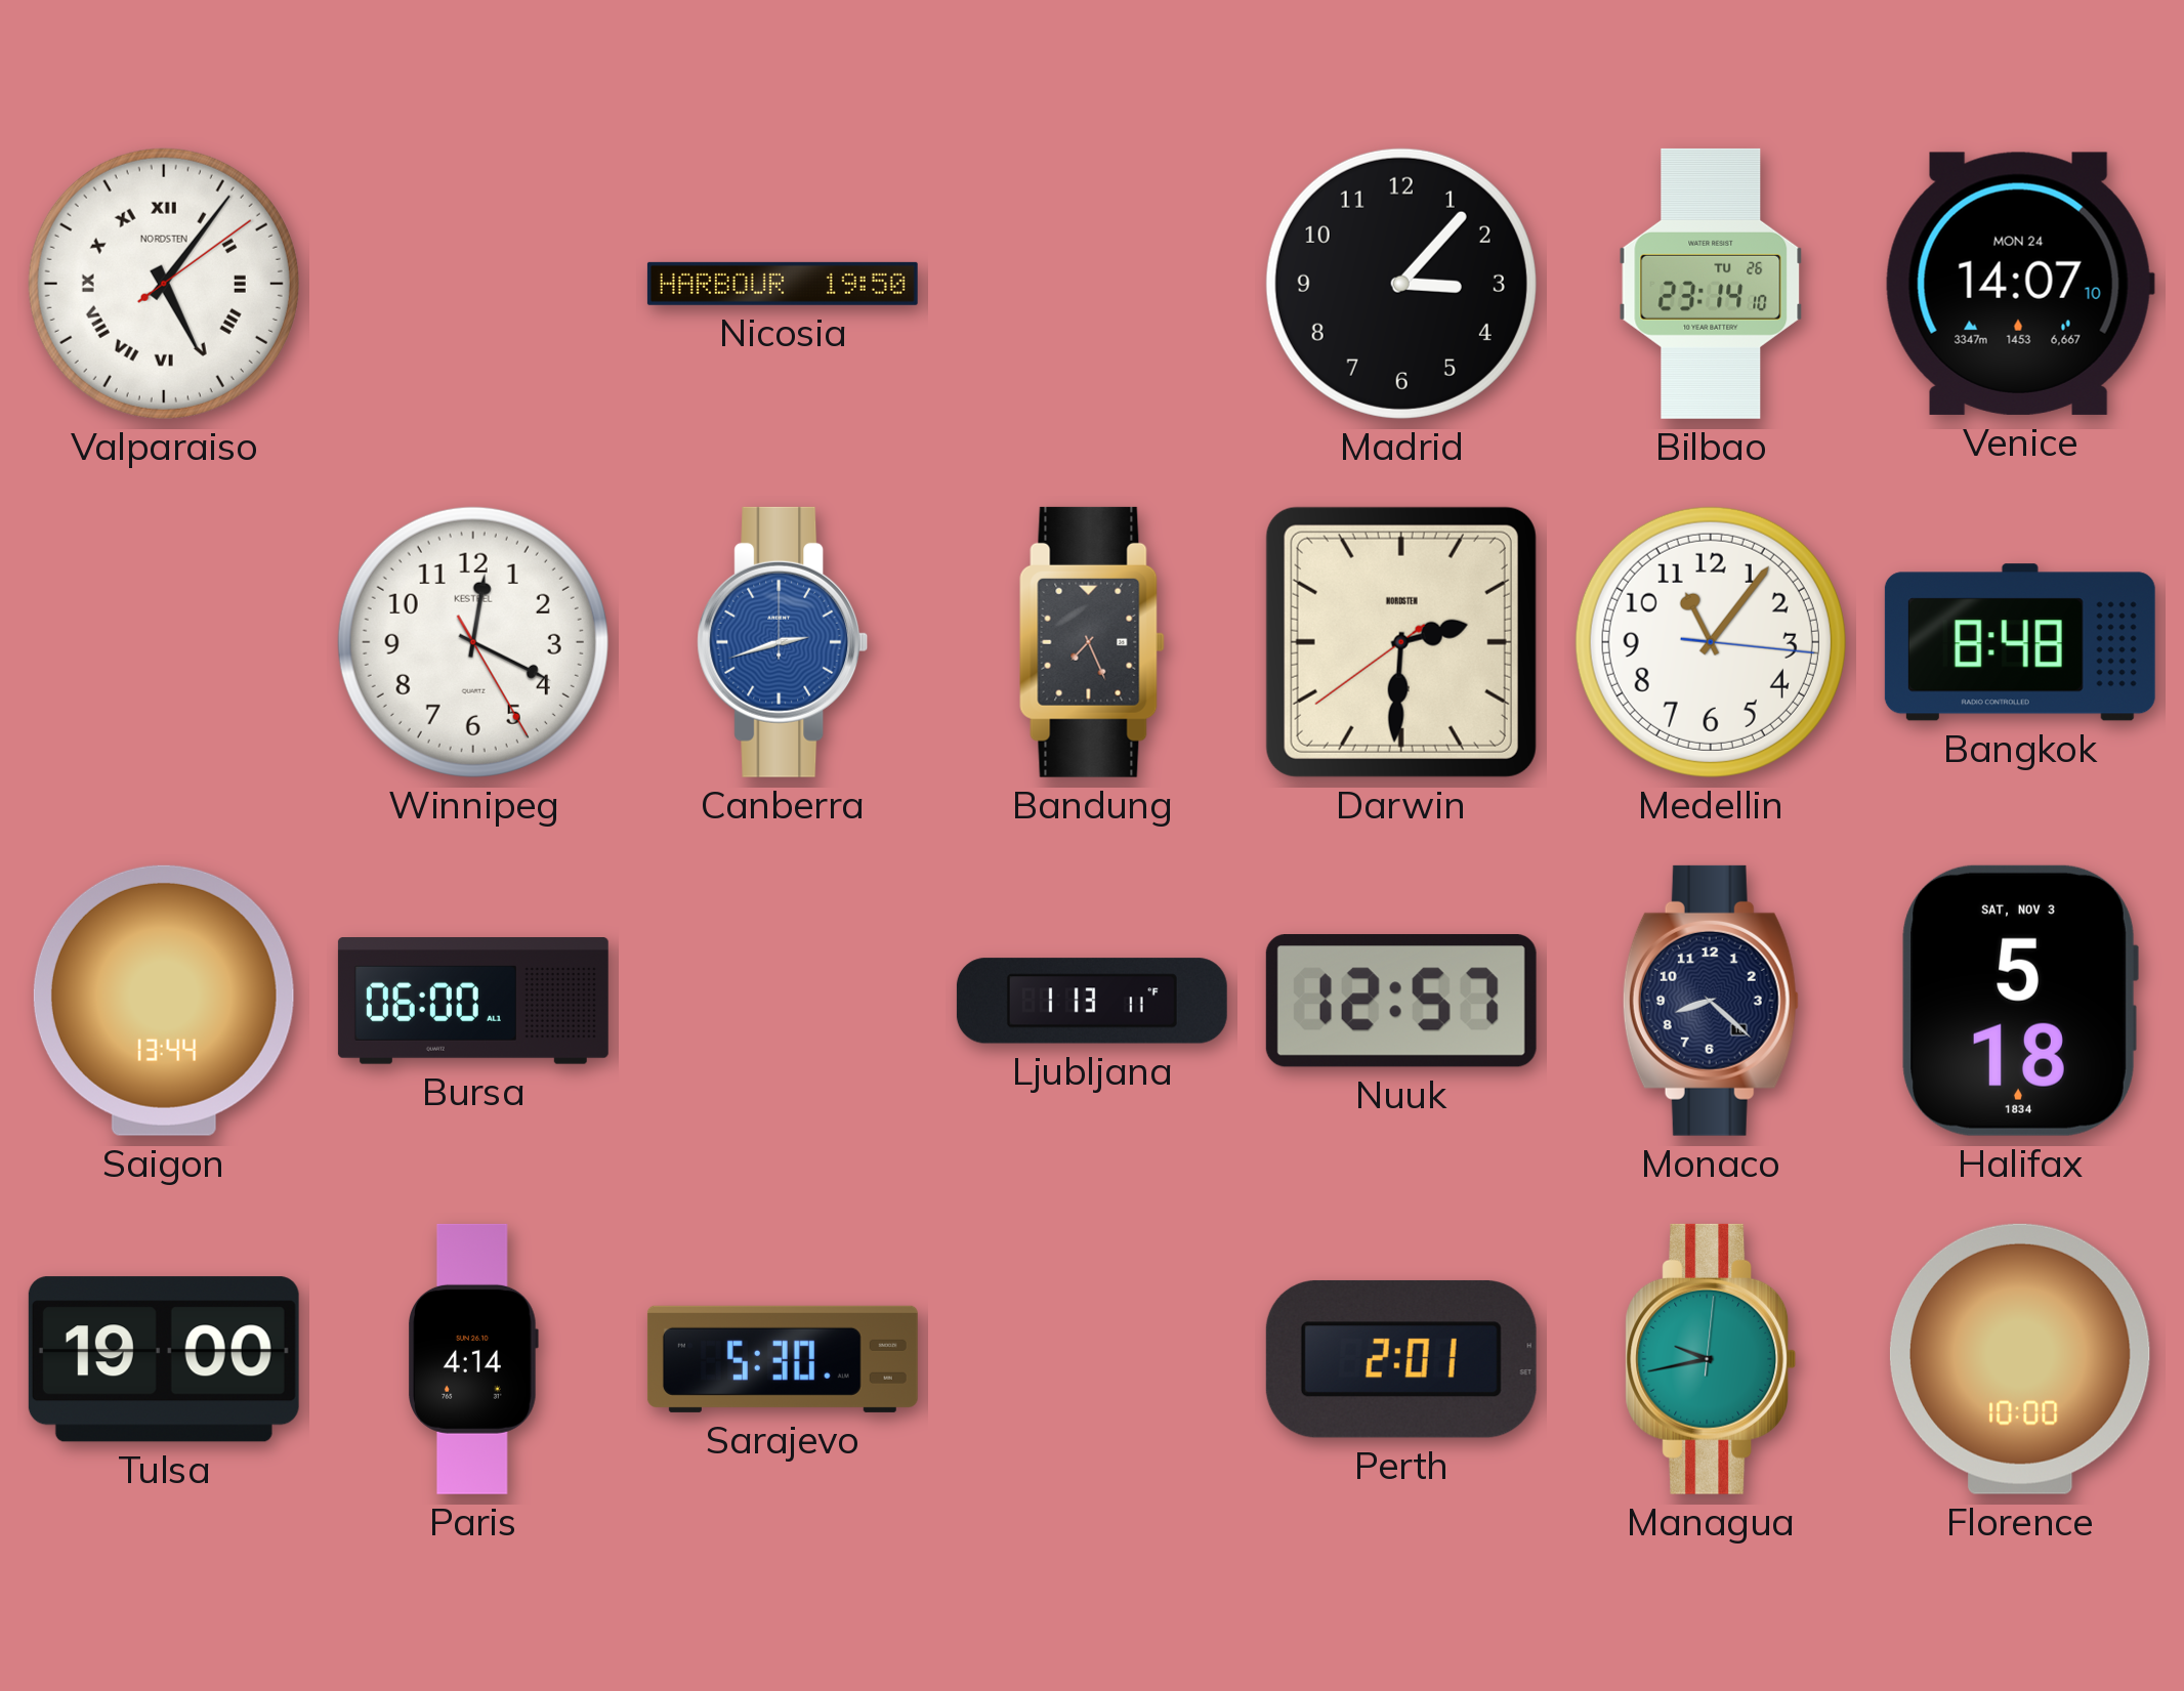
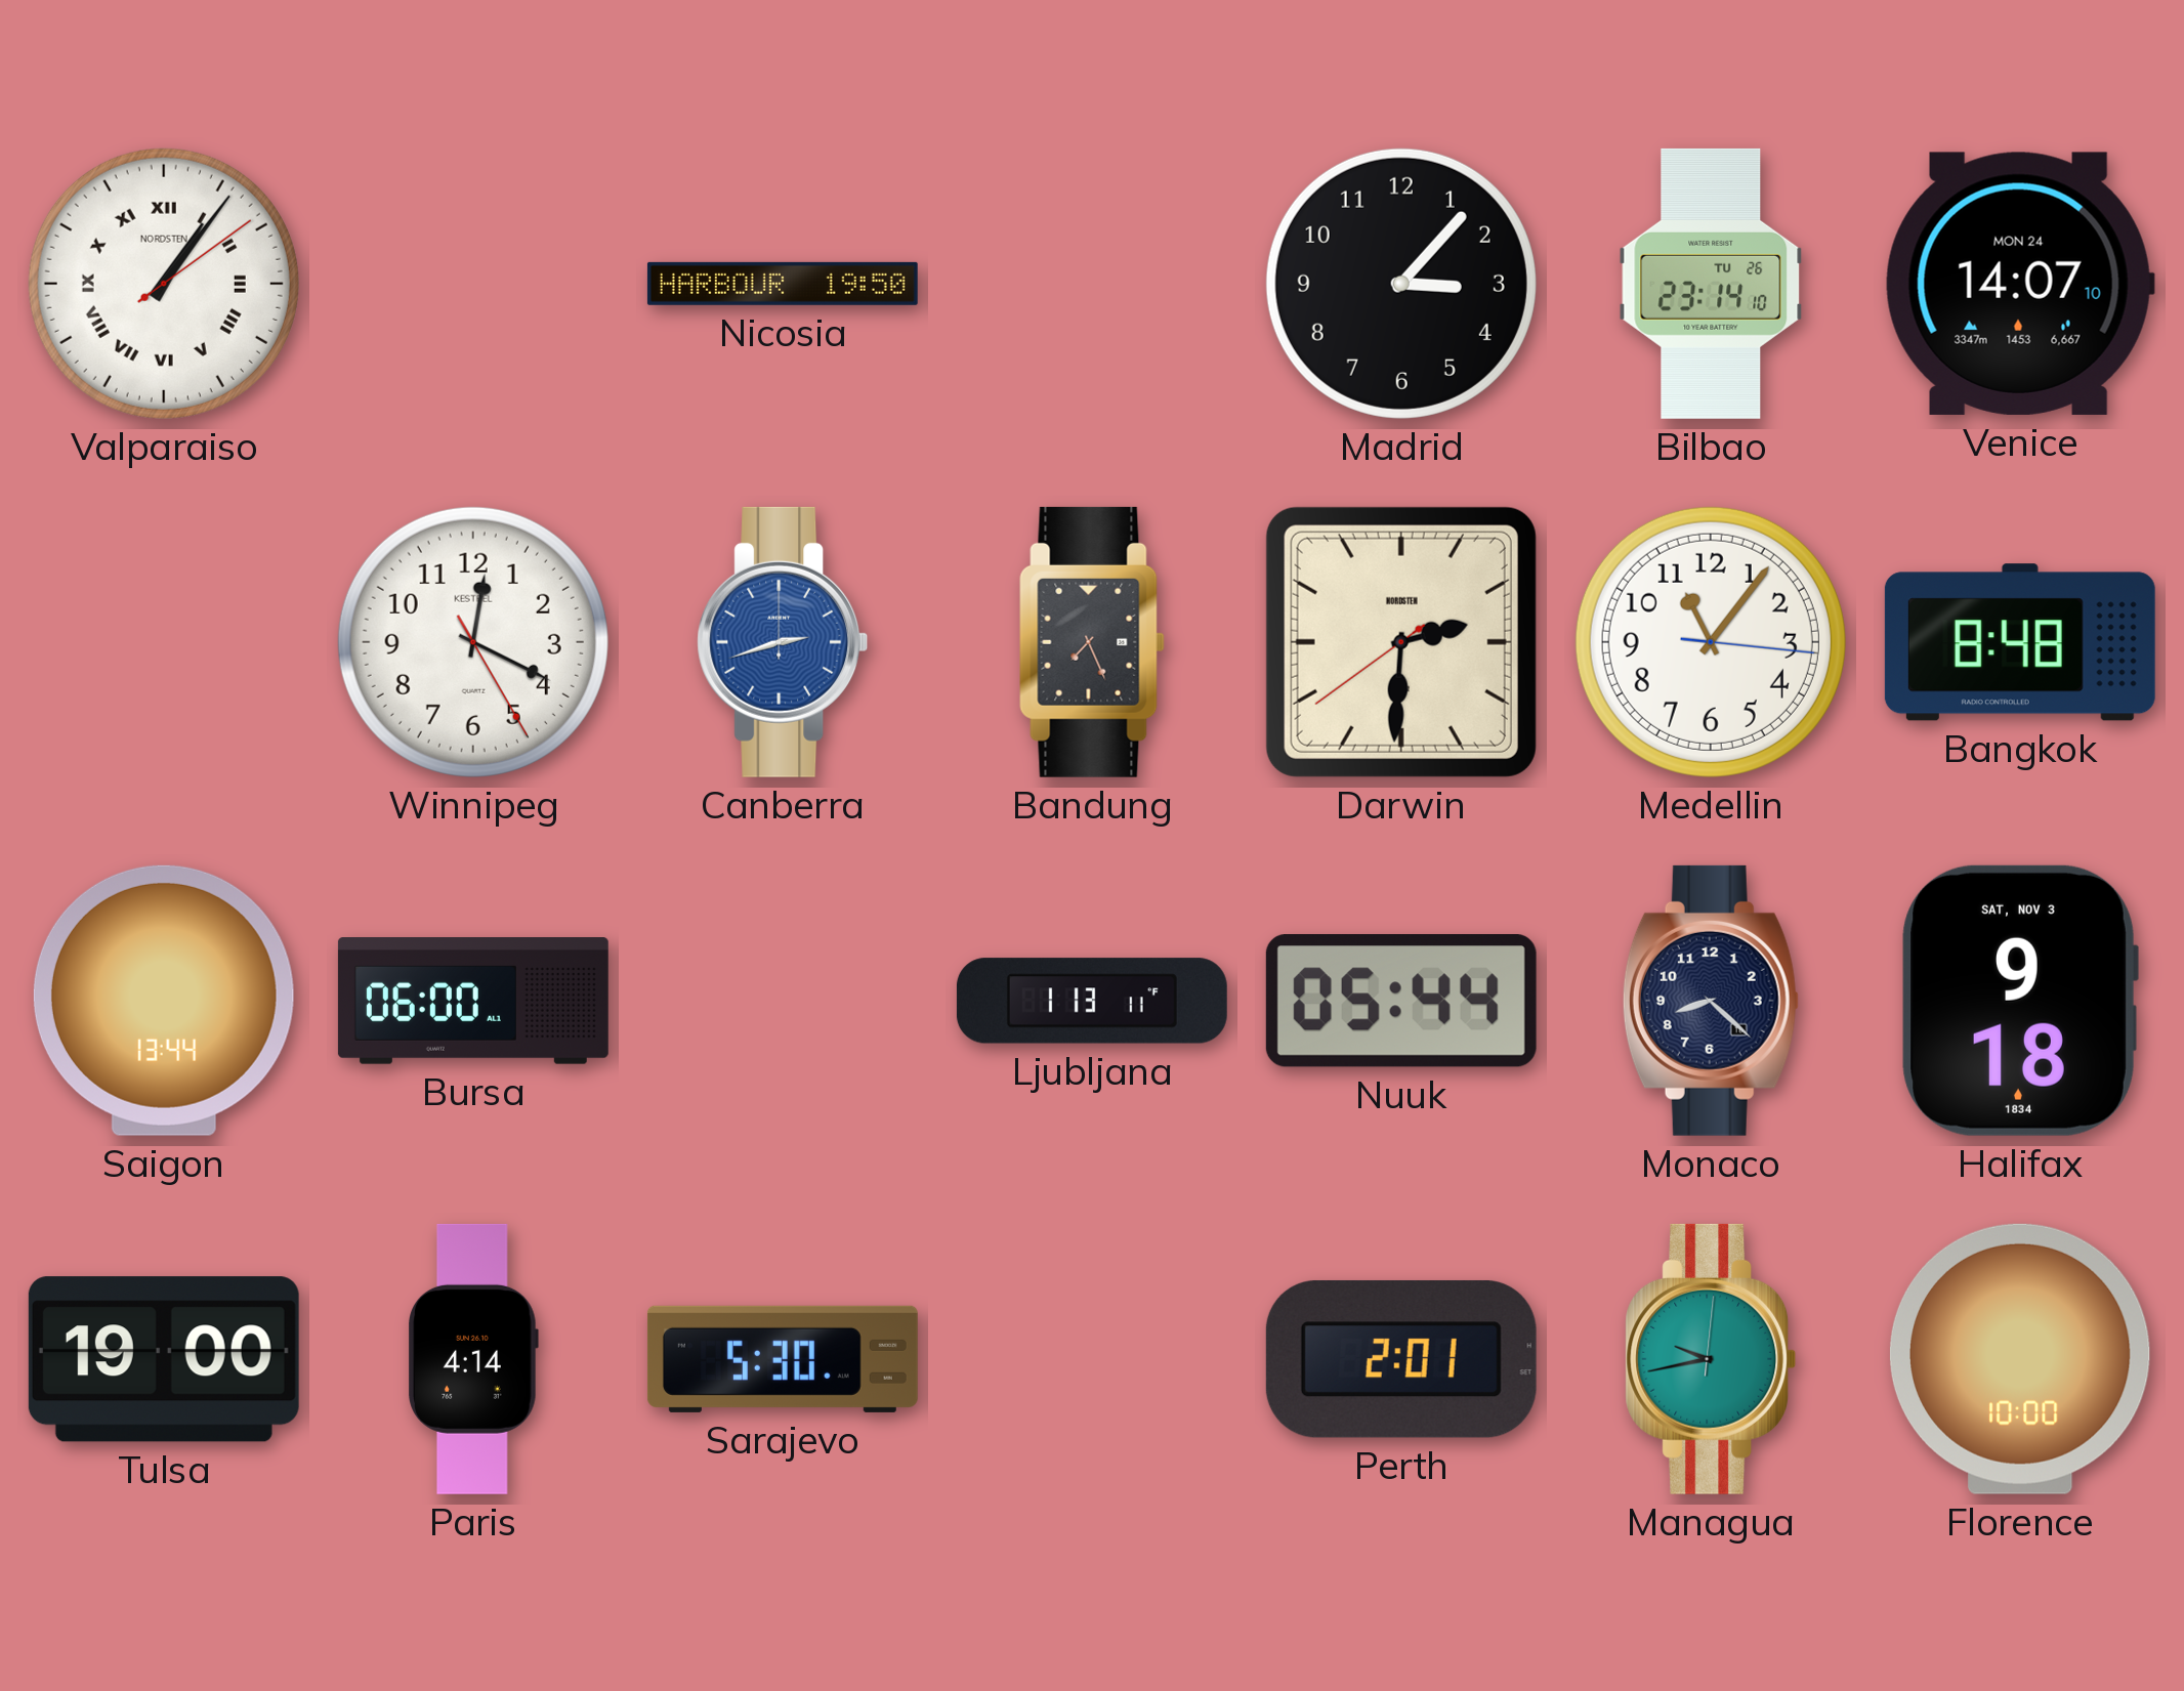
Valparaiso: 5:06 -> 1:06
Nuuk: 12:57 -> 05:44
Halifax: 5:18 -> 9:18
